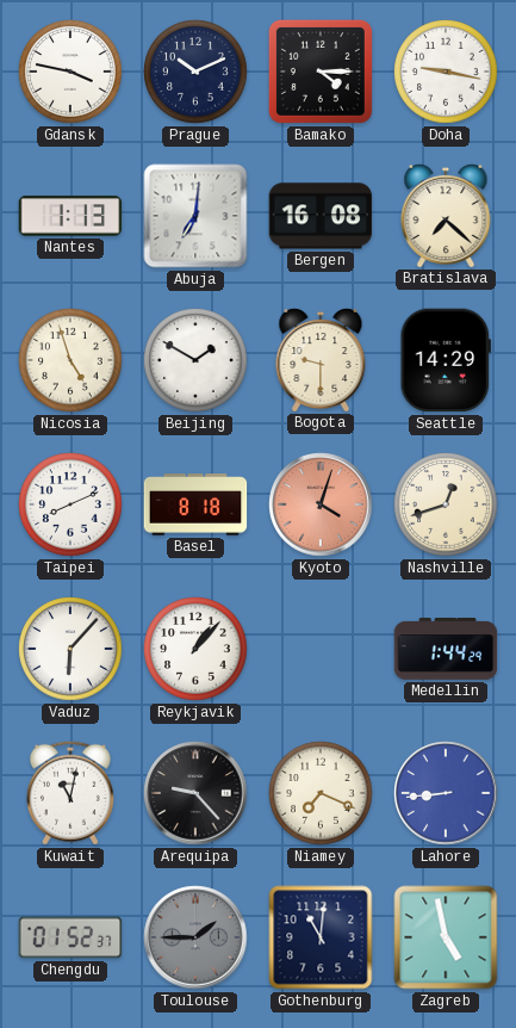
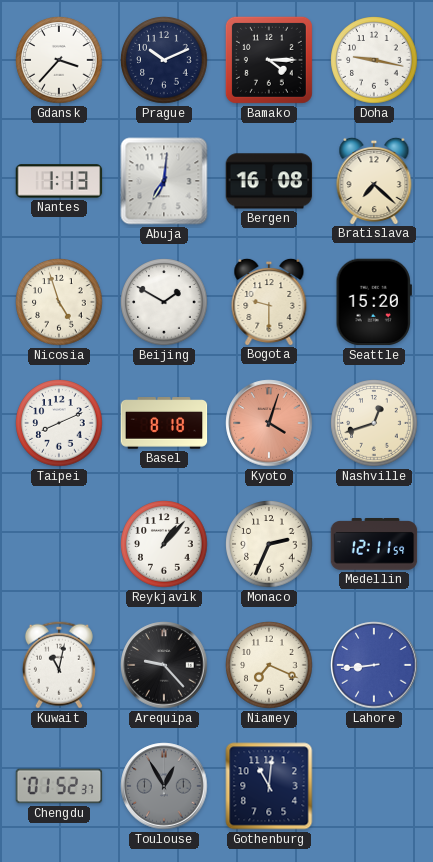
Gdansk: 3:47 -> 3:37
Seattle: 14:29 -> 15:20
Vaduz: 6:07 -> none
Monaco: none -> 2:34
Medellin: 1:44 -> 12:11
Toulouse: 1:45 -> 12:55
Zagreb: 4:58 -> none
